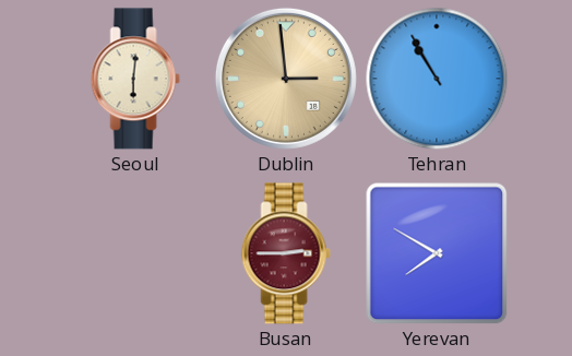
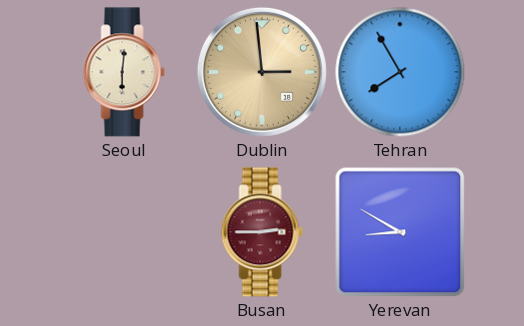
Tehran: 10:55 -> 7:55
Yerevan: 7:50 -> 8:50
